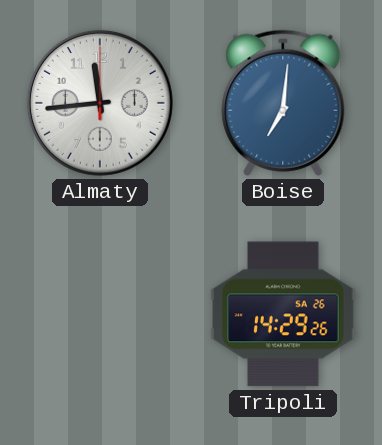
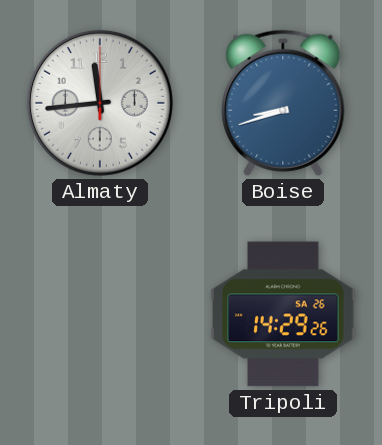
Boise: 7:01 -> 8:42
